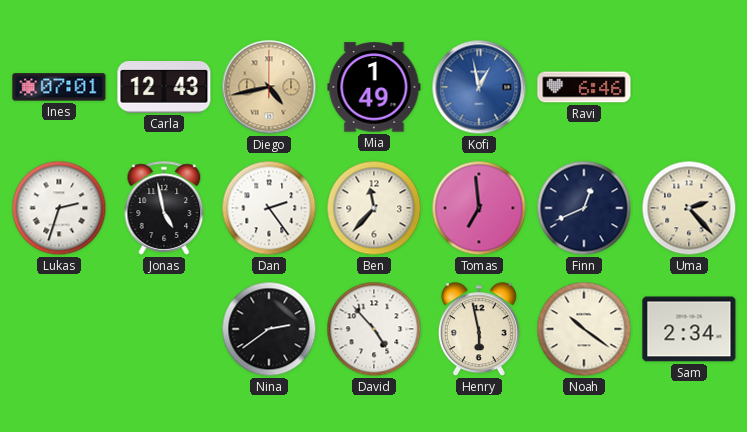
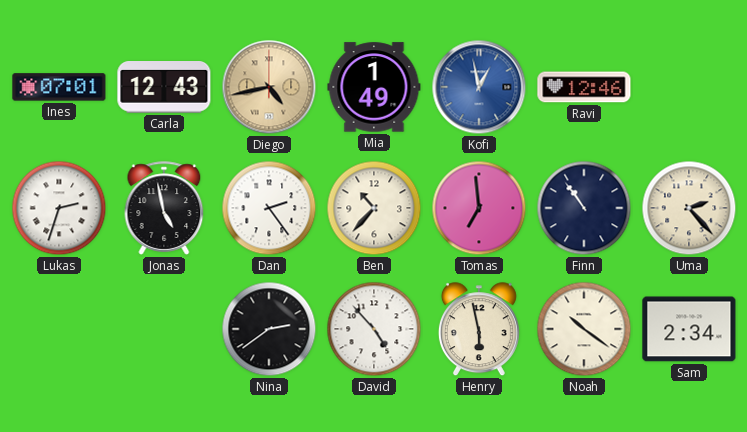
Ravi: 6:46 -> 12:46
Ben: 11:37 -> 10:37
Finn: 12:41 -> 10:54
